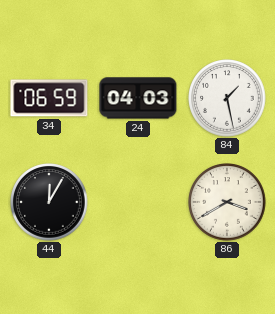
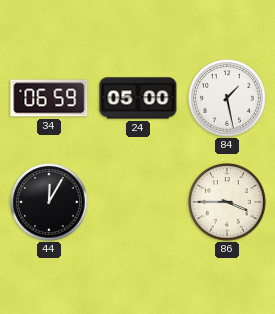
24: 04:03 -> 05:00
86: 3:40 -> 3:45
